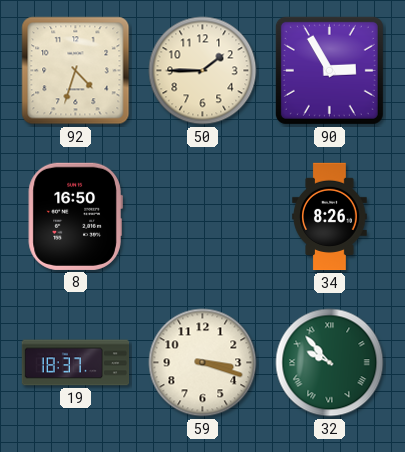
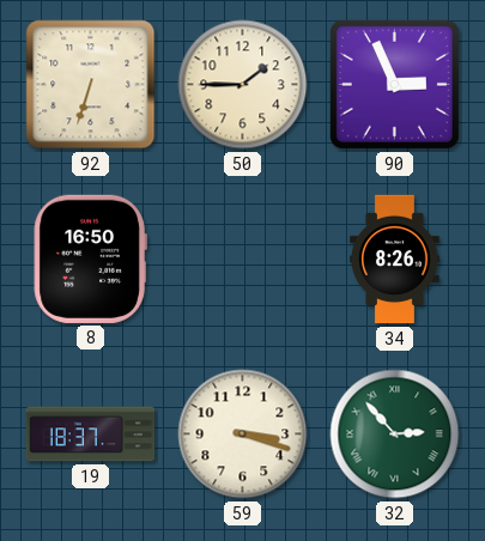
92: 4:33 -> 6:33
90: 2:55 -> 2:56
32: 9:53 -> 2:53
